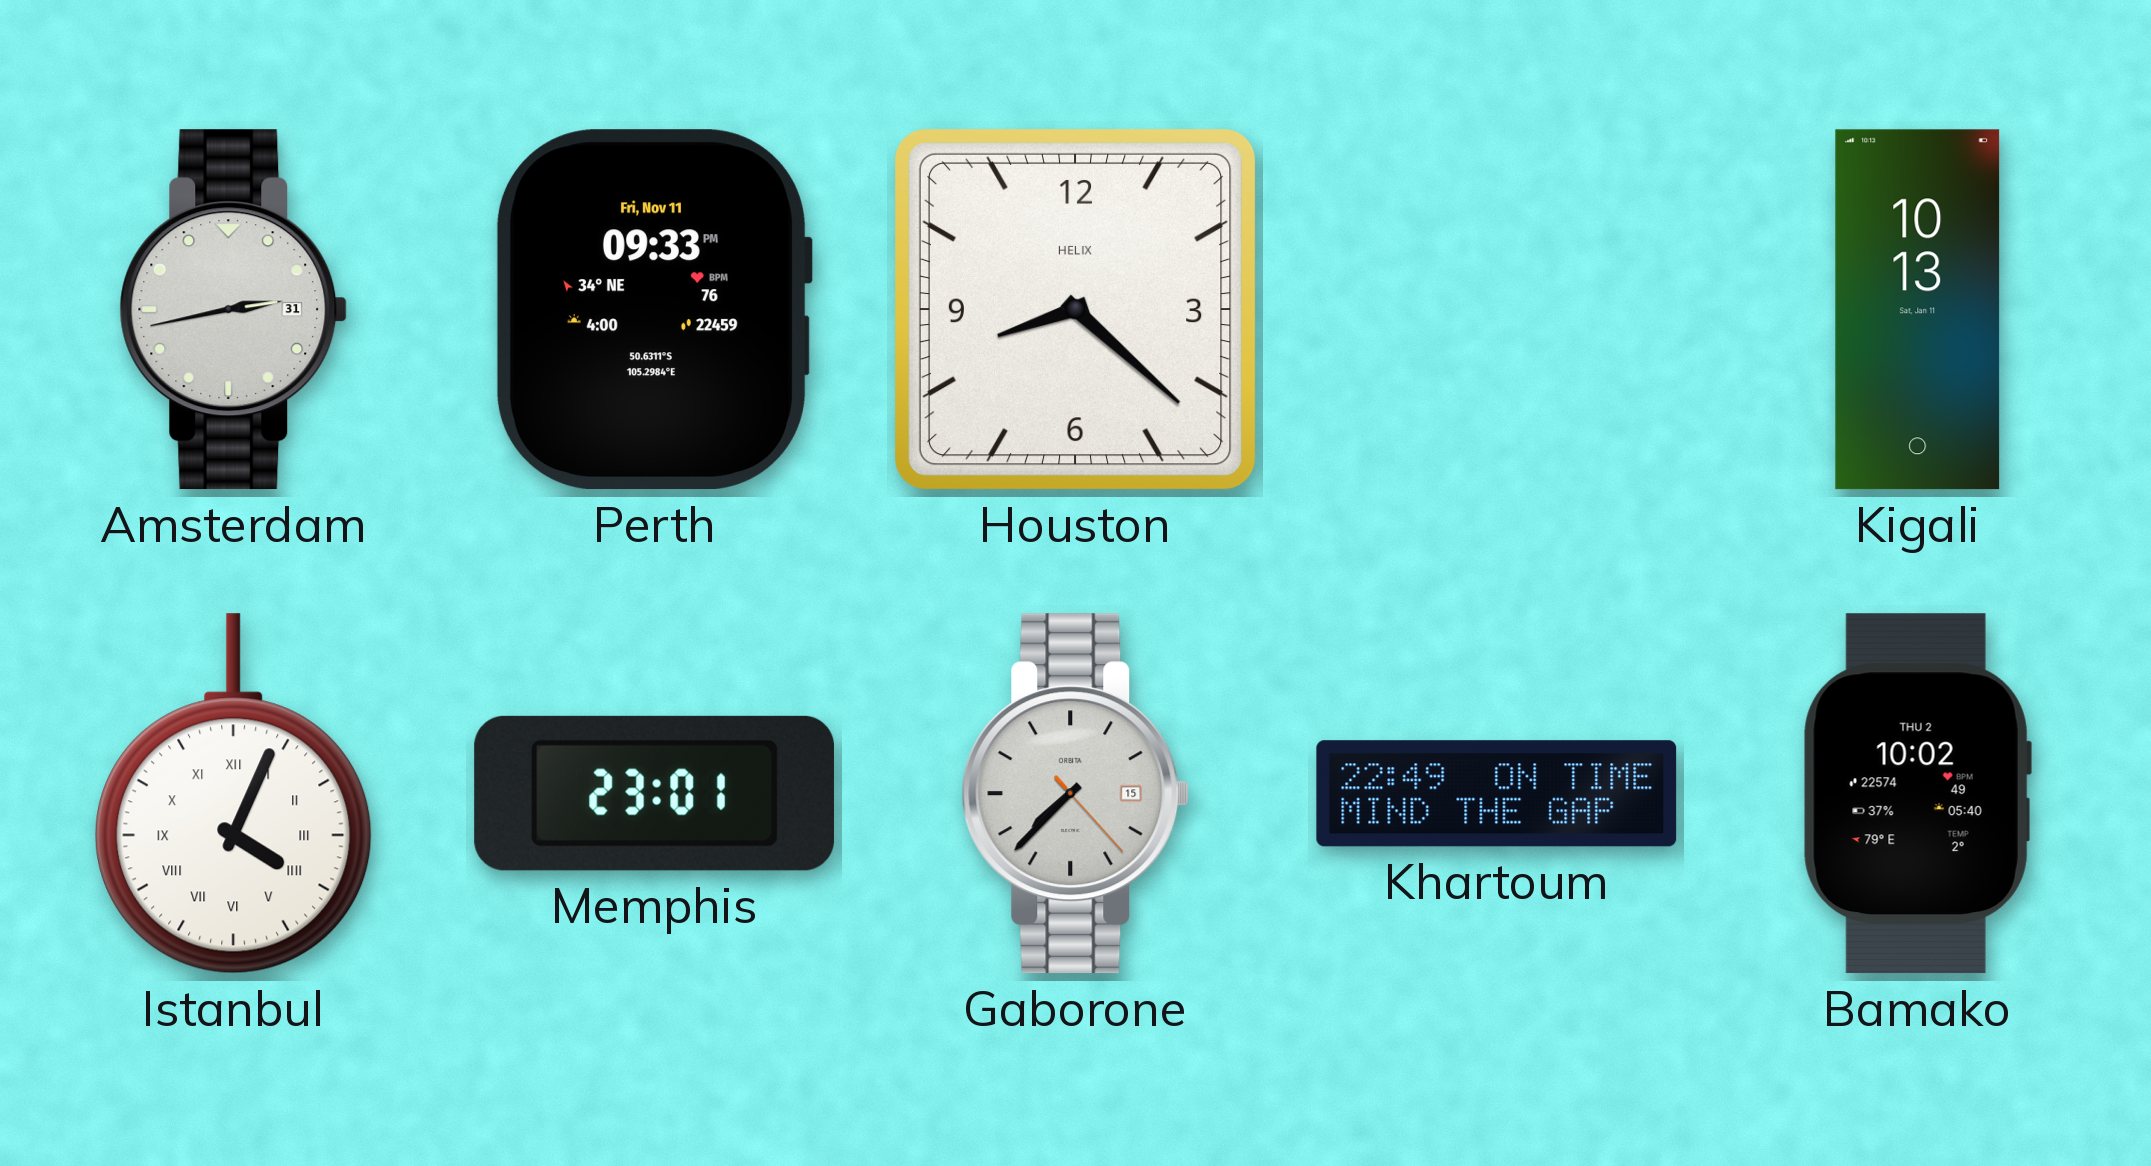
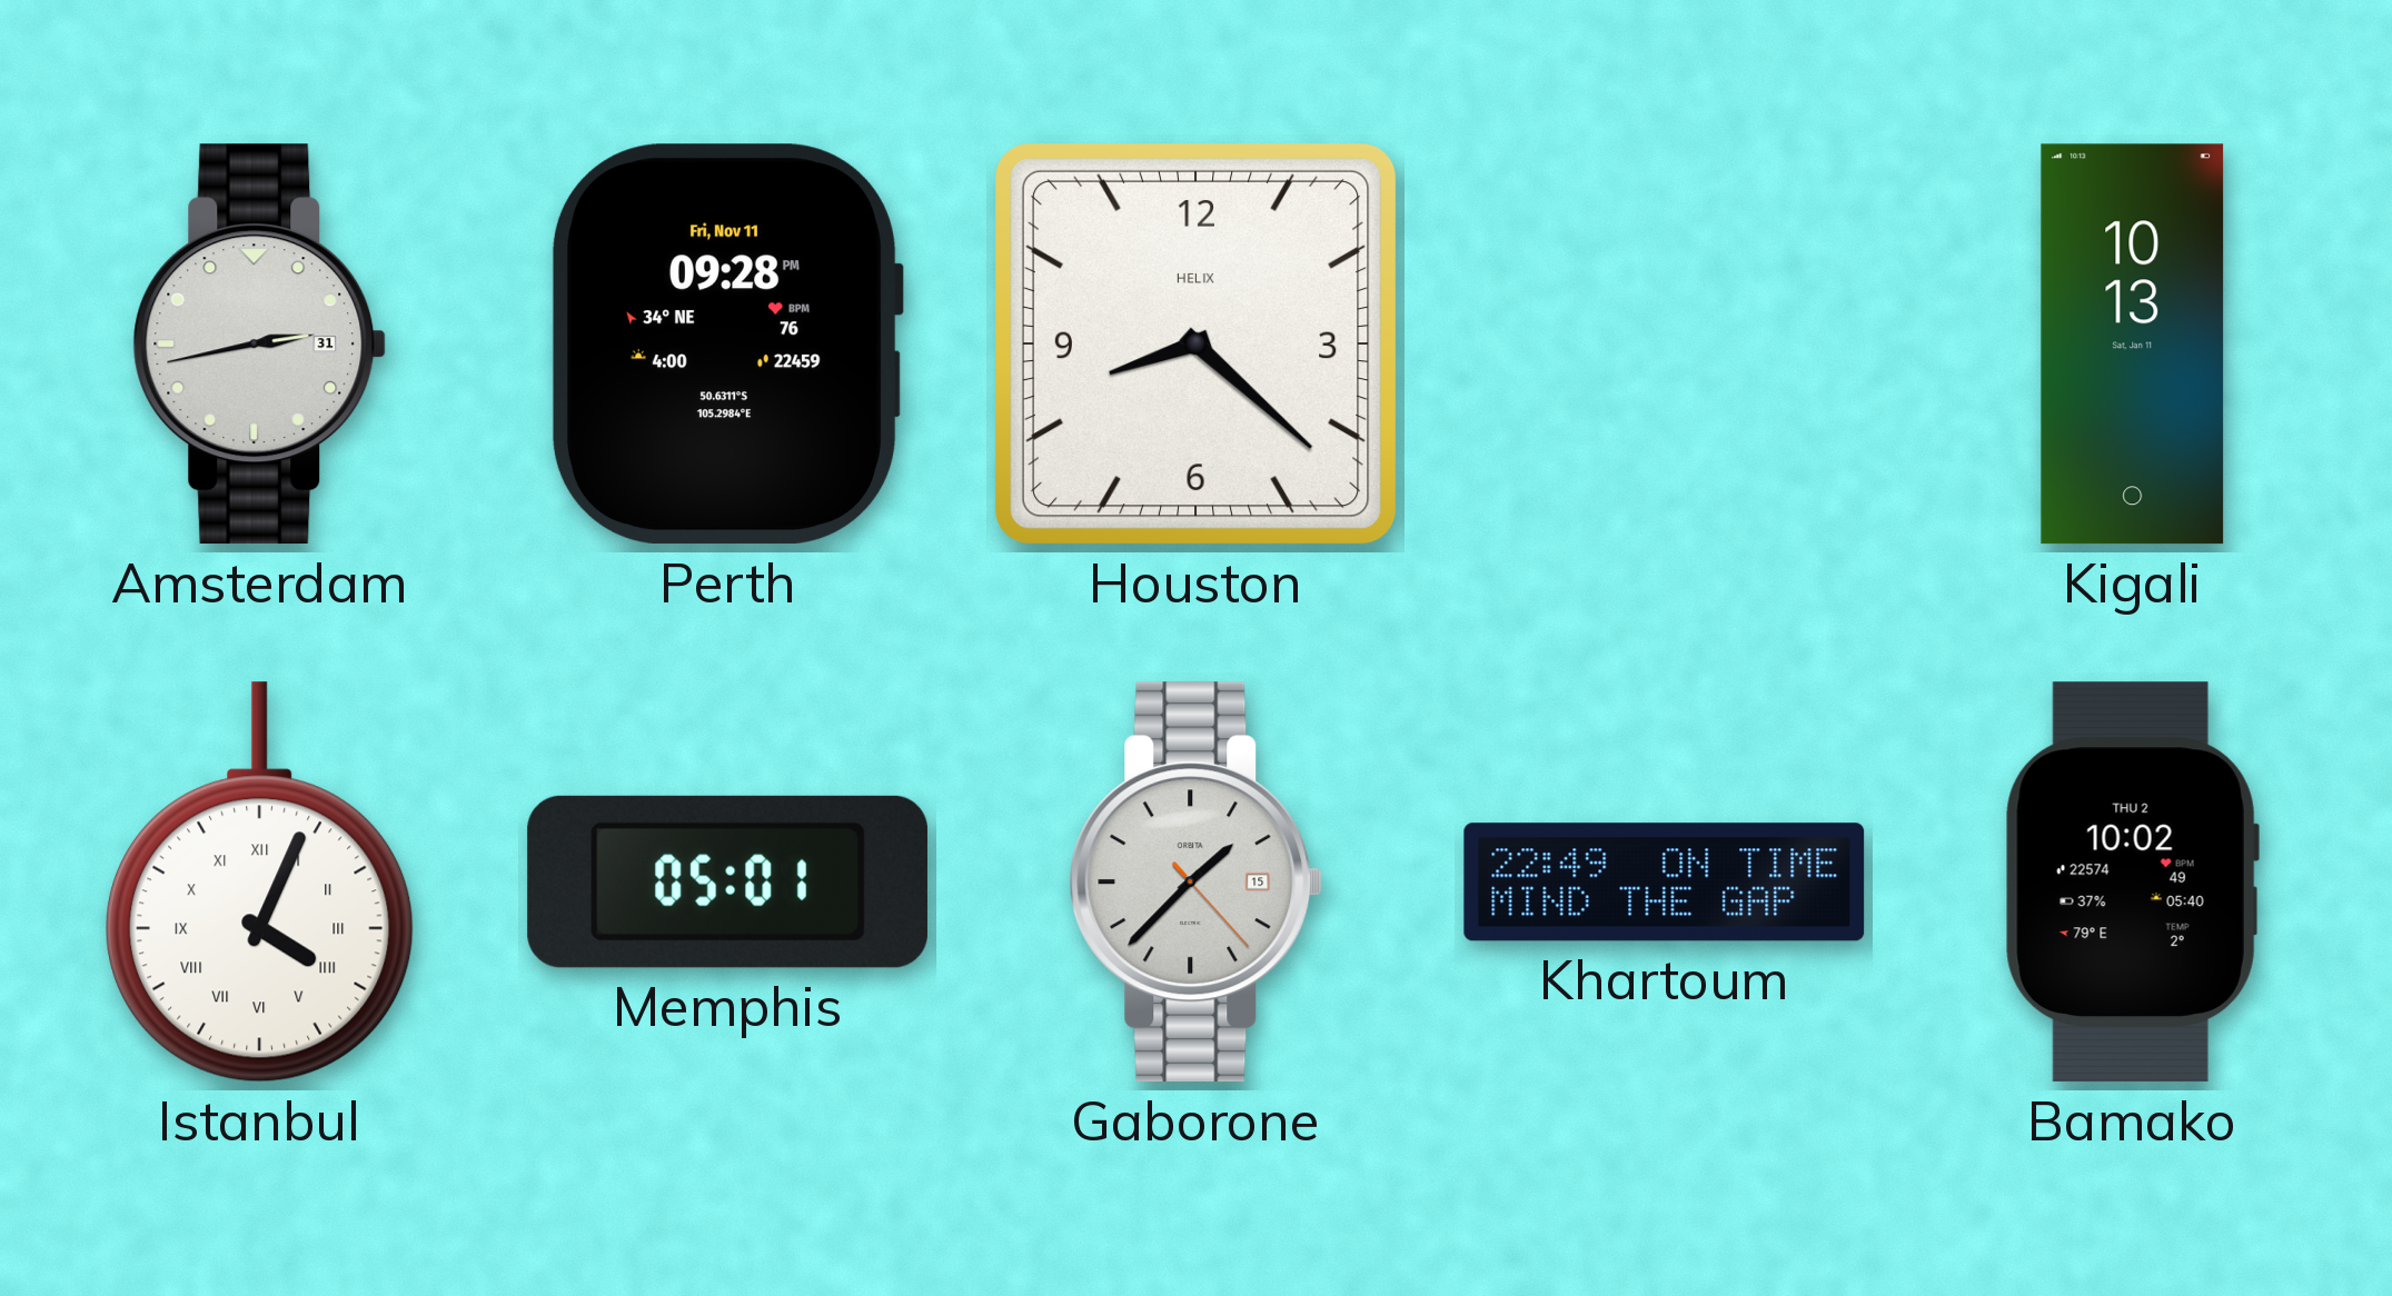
Perth: 09:33 -> 09:28
Memphis: 23:01 -> 05:01
Gaborone: 7:37 -> 1:37
